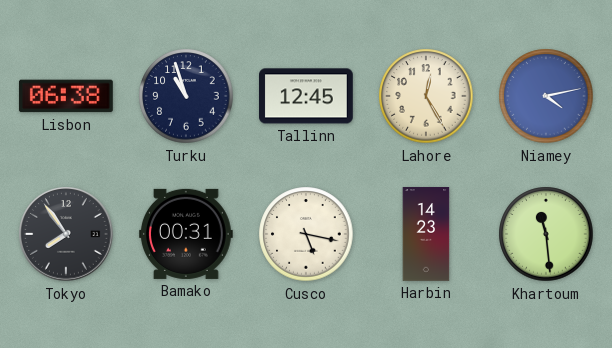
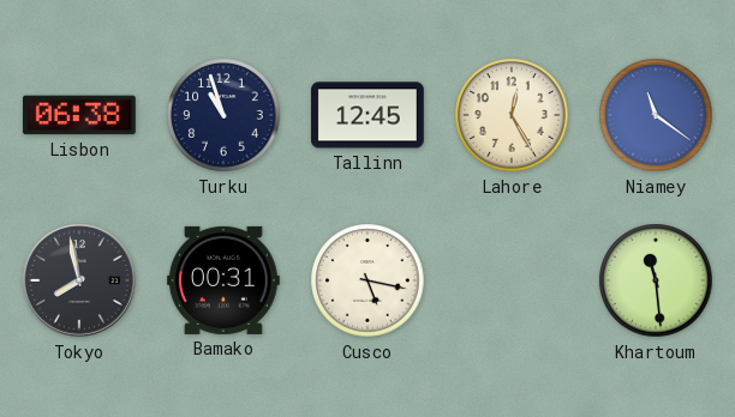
Niamey: 4:13 -> 11:21
Tokyo: 7:54 -> 7:58
Harbin: 14:23 -> none
